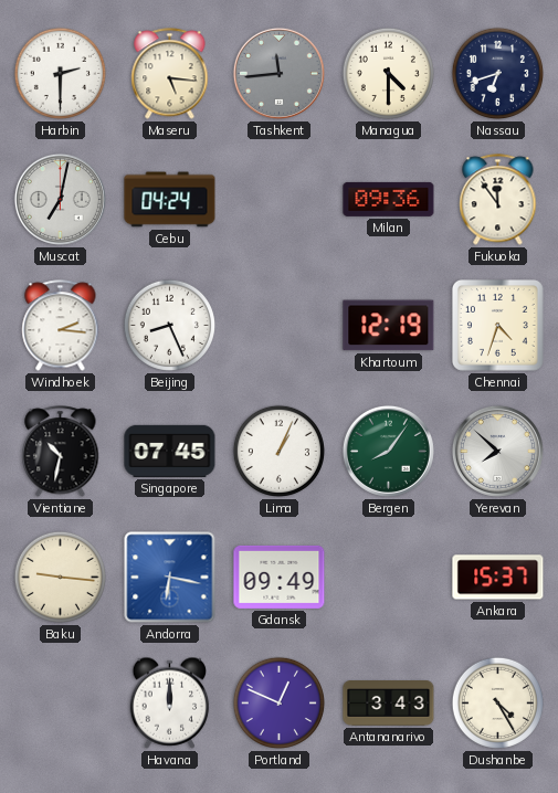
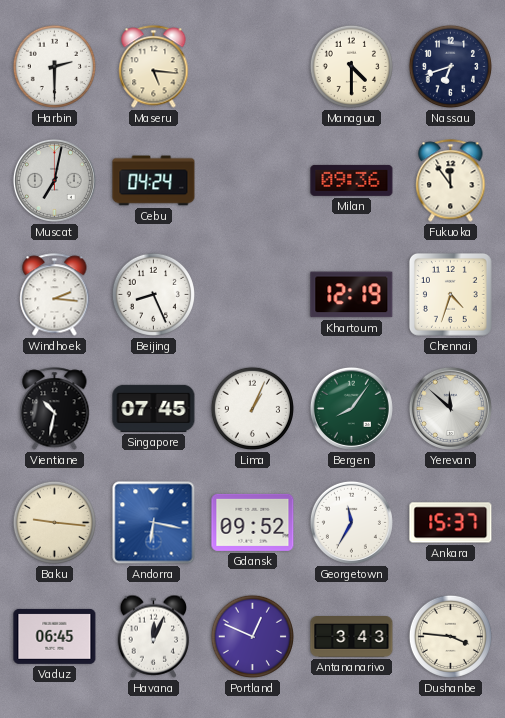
Tashkent: 11:44 -> none
Yerevan: 7:52 -> 11:52
Gdansk: 09:49 -> 09:52
Georgetown: none -> 11:35
Vaduz: none -> 06:45
Havana: 12:00 -> 12:04
Dushanbe: 4:25 -> 3:46
